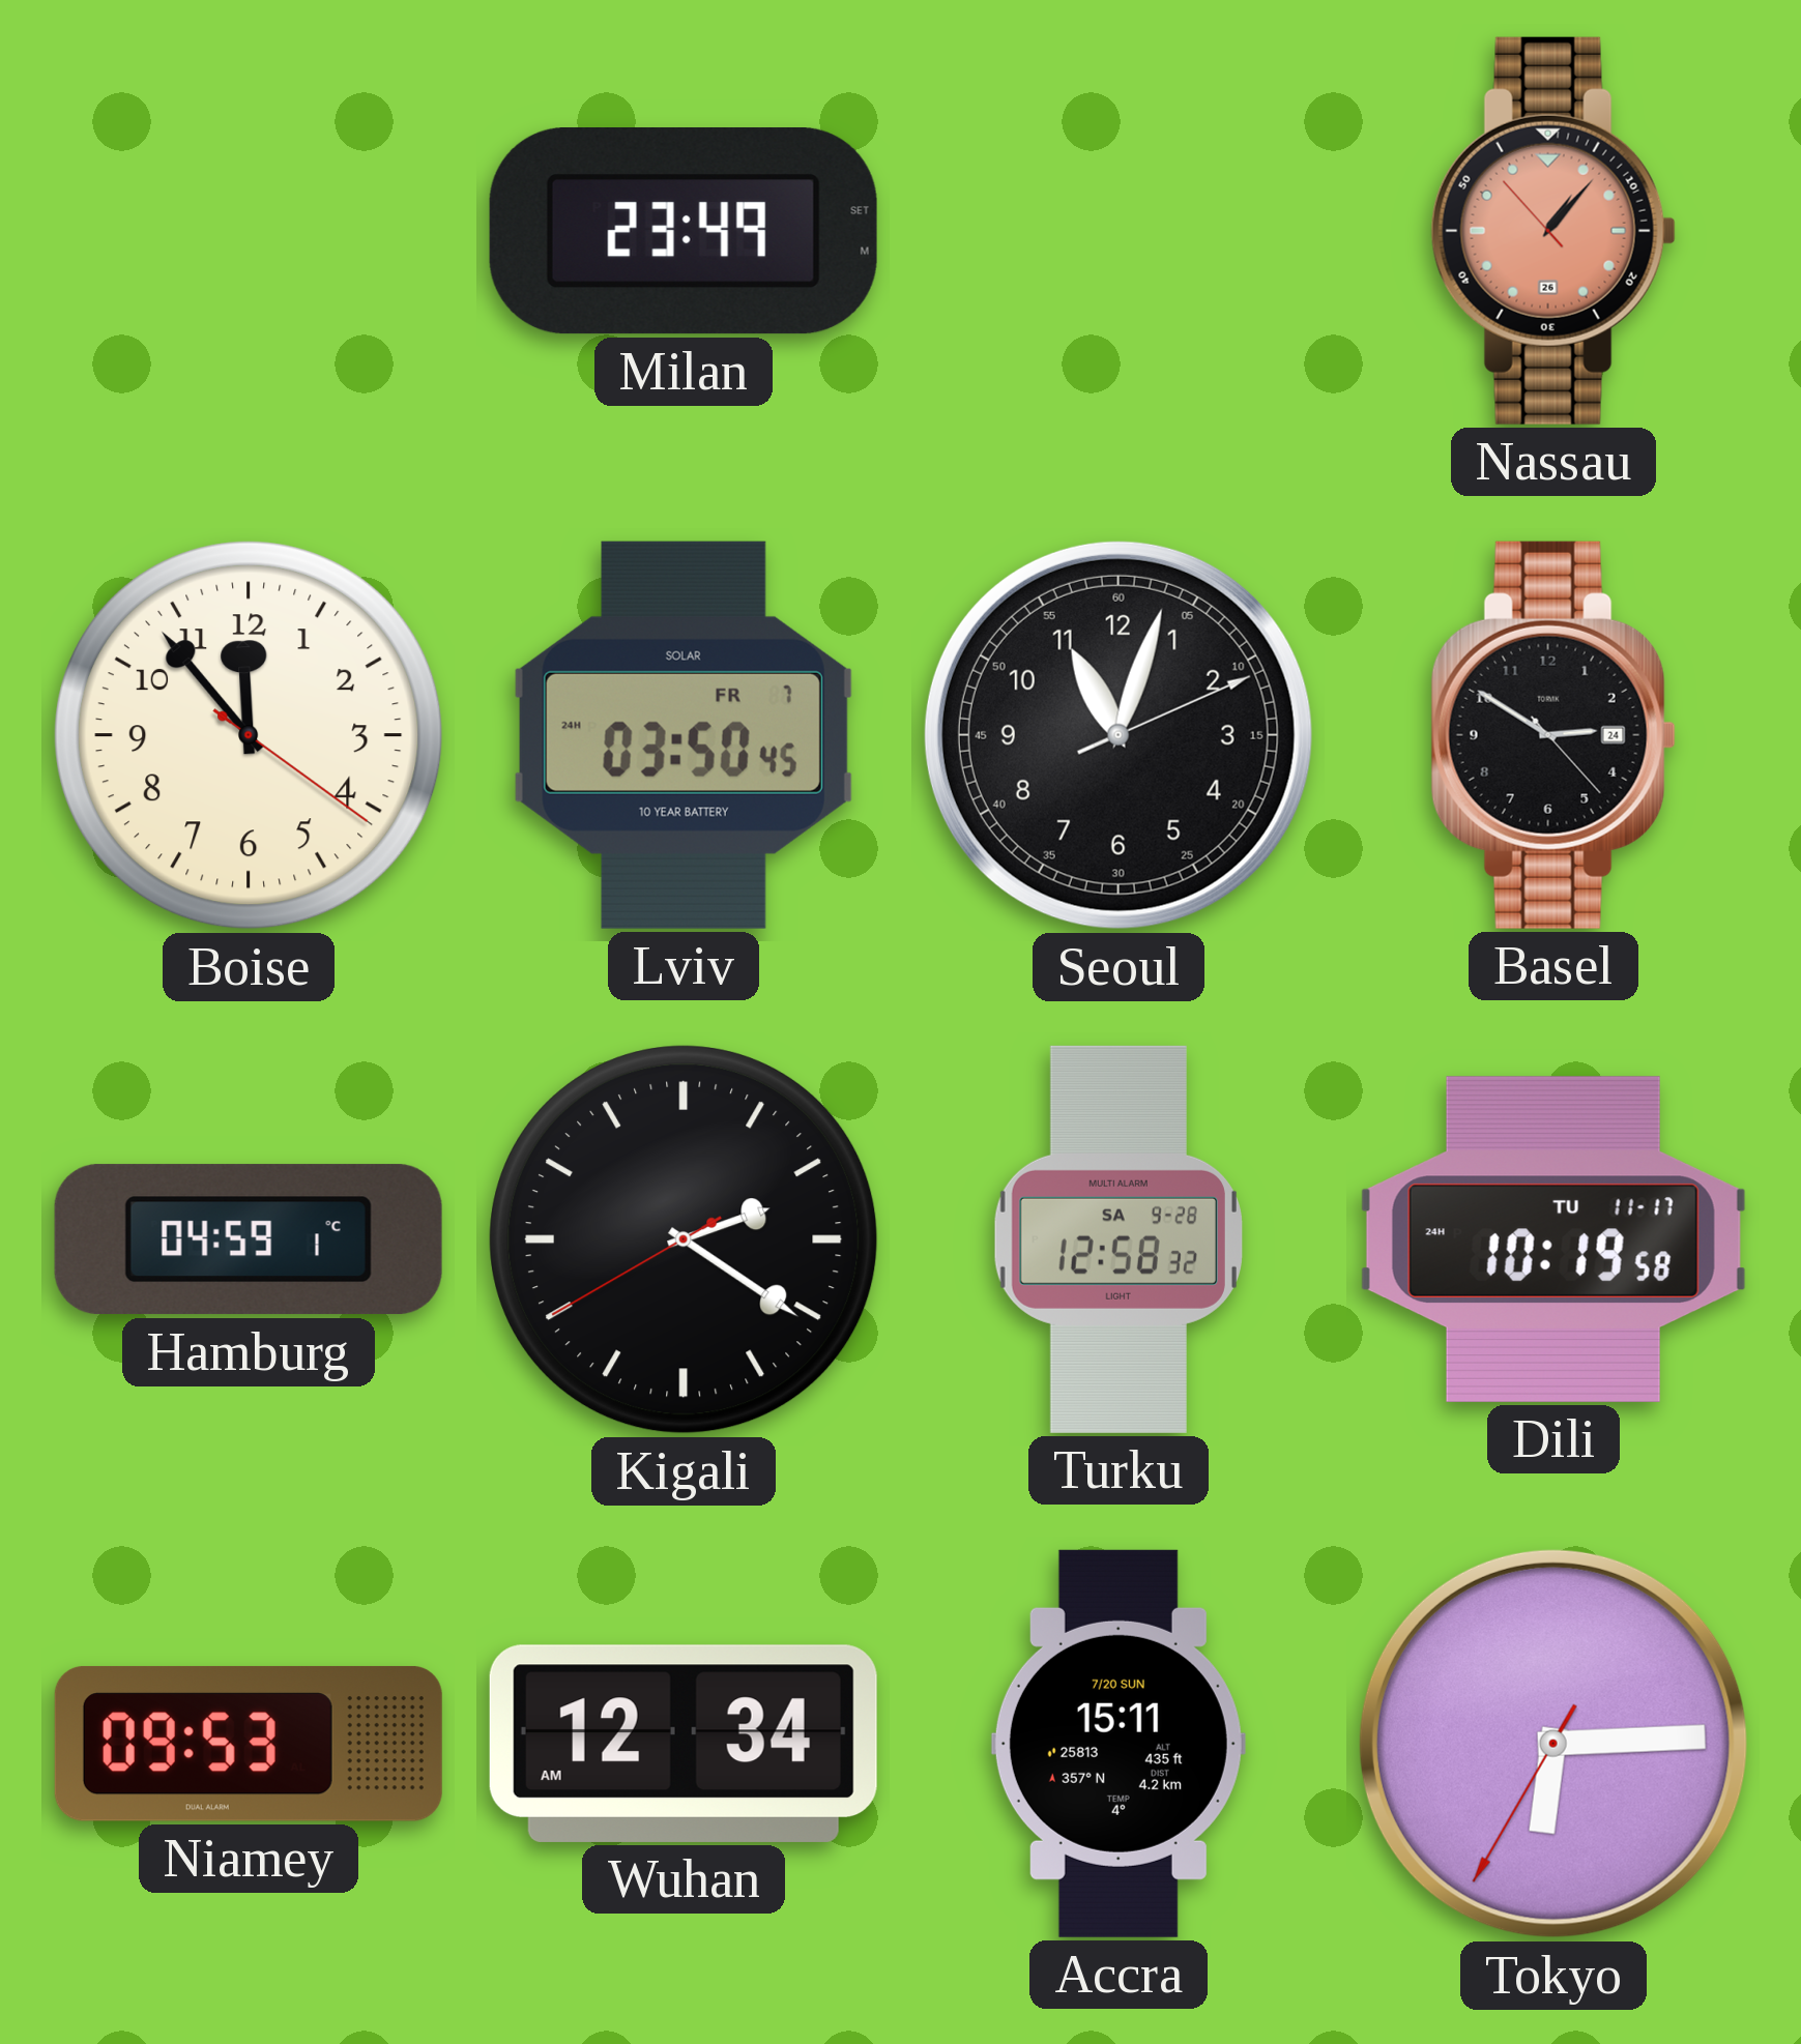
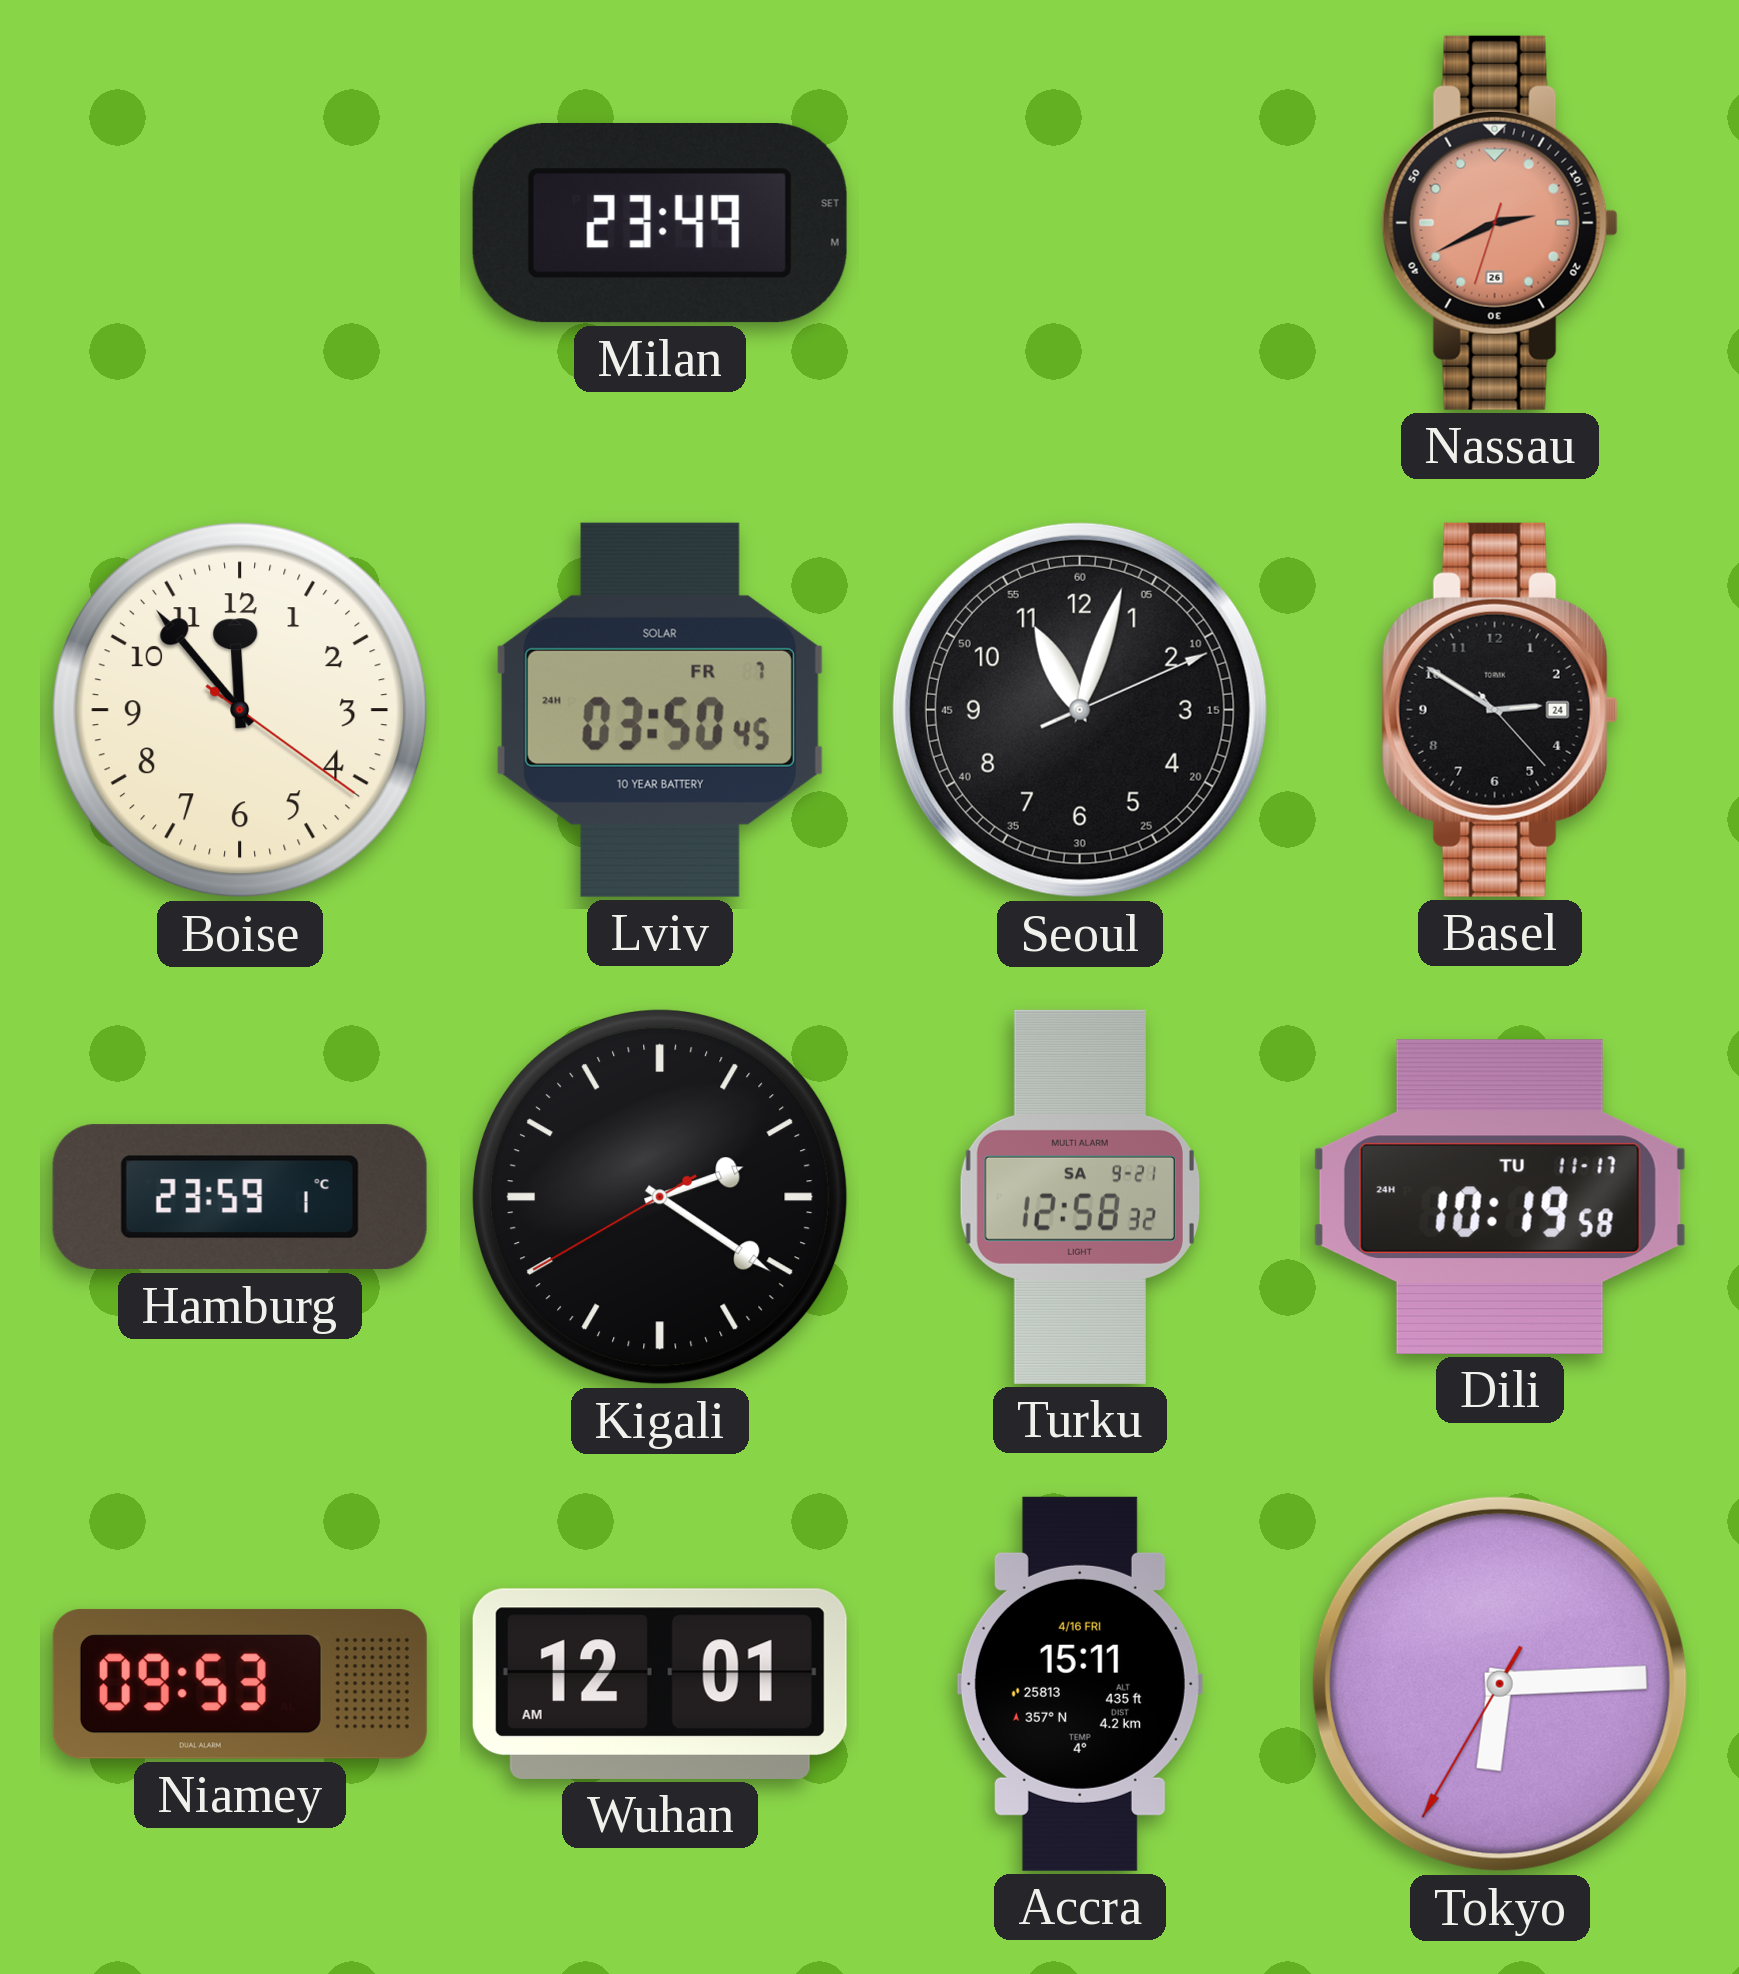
Nassau: 1:06 -> 2:40
Hamburg: 04:59 -> 23:59
Turku date: SA 9-28 -> SA 9-21
Wuhan: 12:34 -> 12:01
Accra date: 7/20 SUN -> 4/16 FRI
